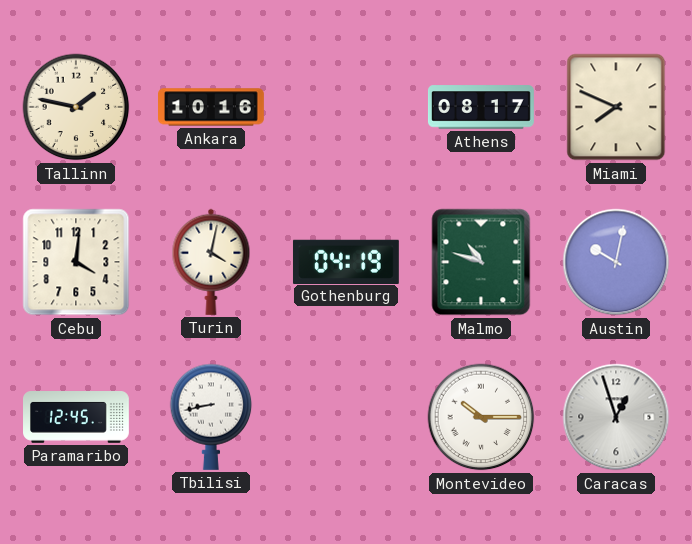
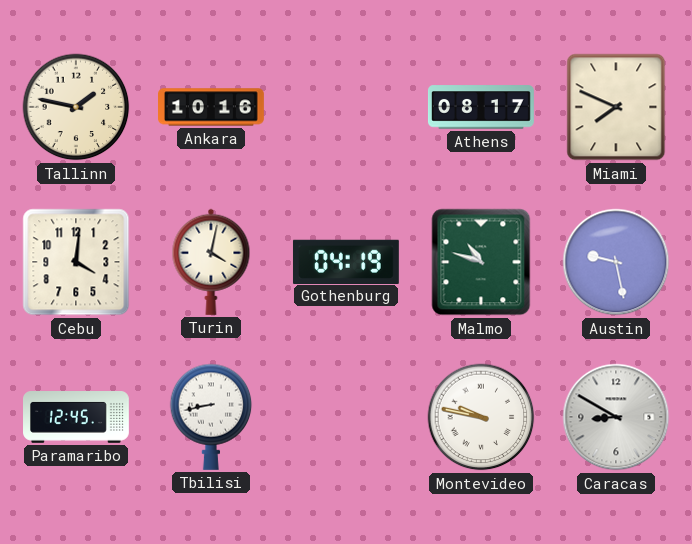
Austin: 10:02 -> 9:28
Montevideo: 10:15 -> 9:47
Caracas: 12:57 -> 8:50
